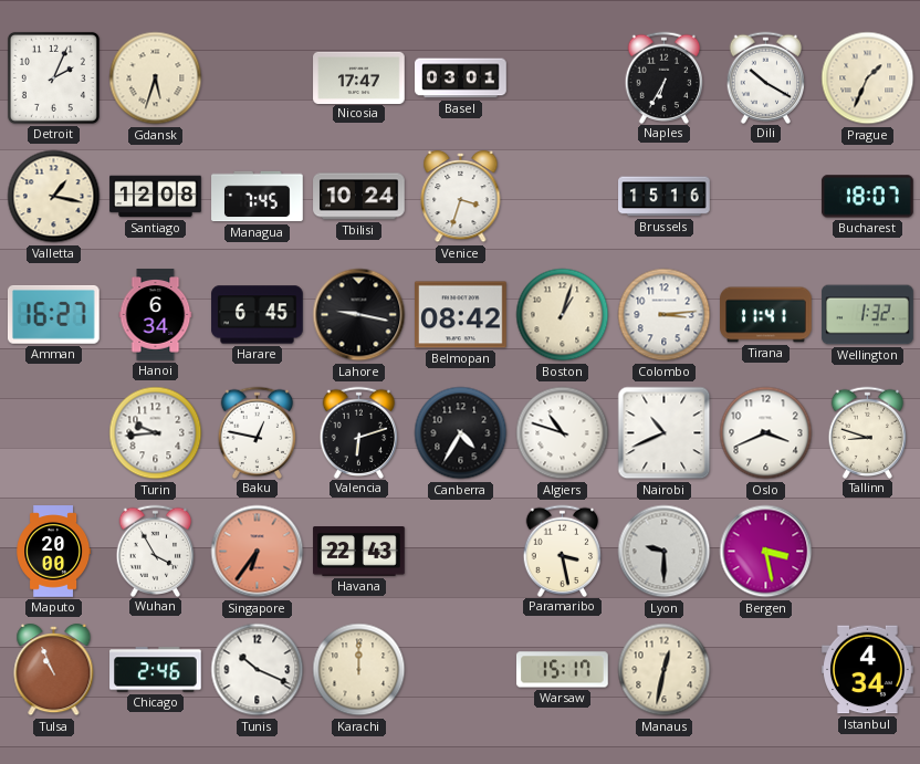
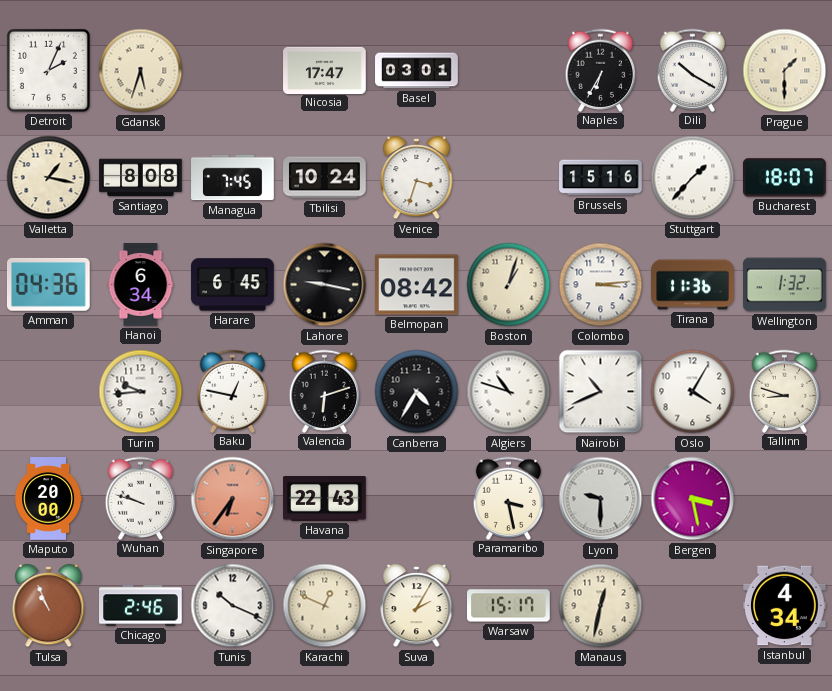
Prague: 1:34 -> 1:30
Santiago: 12:08 -> 8:08
Stuttgart: none -> 1:37
Amman: 16:27 -> 04:36
Tirana: 11:41 -> 11:36
Oslo: 3:41 -> 4:05
Wuhan: 3:55 -> 9:48
Karachi: 12:00 -> 12:49
Suva: none -> 2:05
